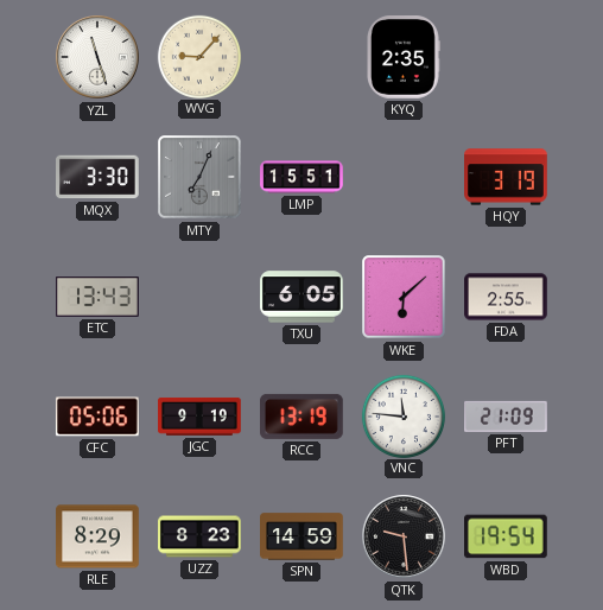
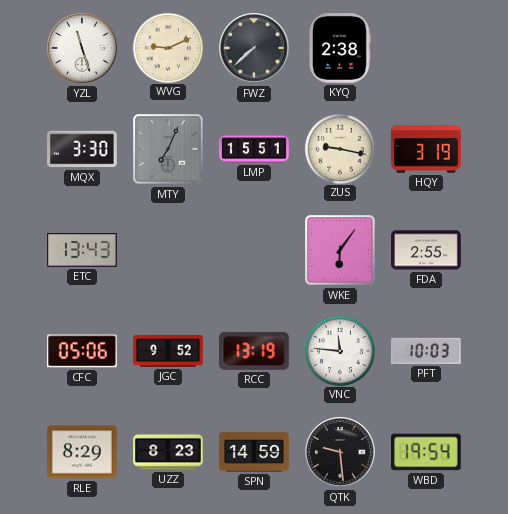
WVG: 9:07 -> 9:11
FWZ: none -> 7:38
KYQ: 2:35 -> 2:38
ZUS: none -> 9:17
TXU: 6:05 -> none
WKE: 6:08 -> 6:06
JGC: 9:19 -> 9:52
PFT: 21:09 -> 10:03
